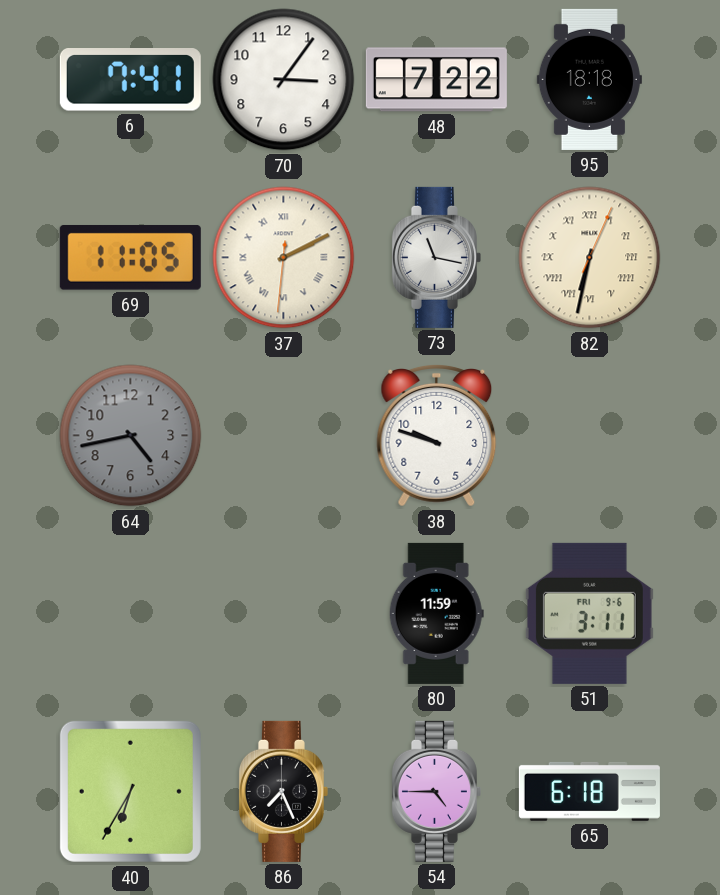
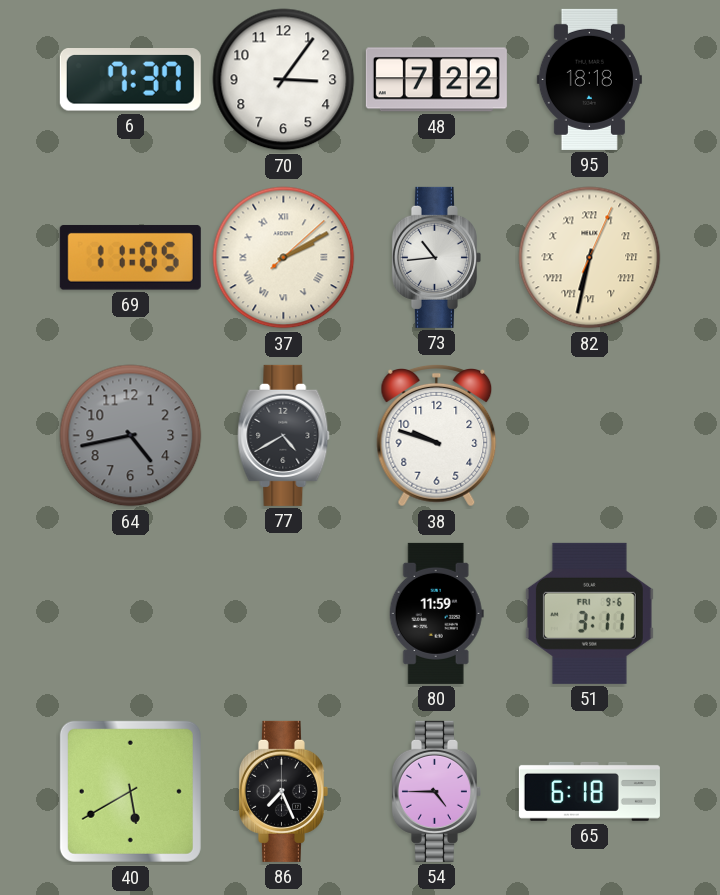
6: 7:41 -> 7:37
37: 2:10:31 -> 2:10:08
73: 11:17 -> 10:44
77: none -> 4:40
40: 6:35 -> 5:40
